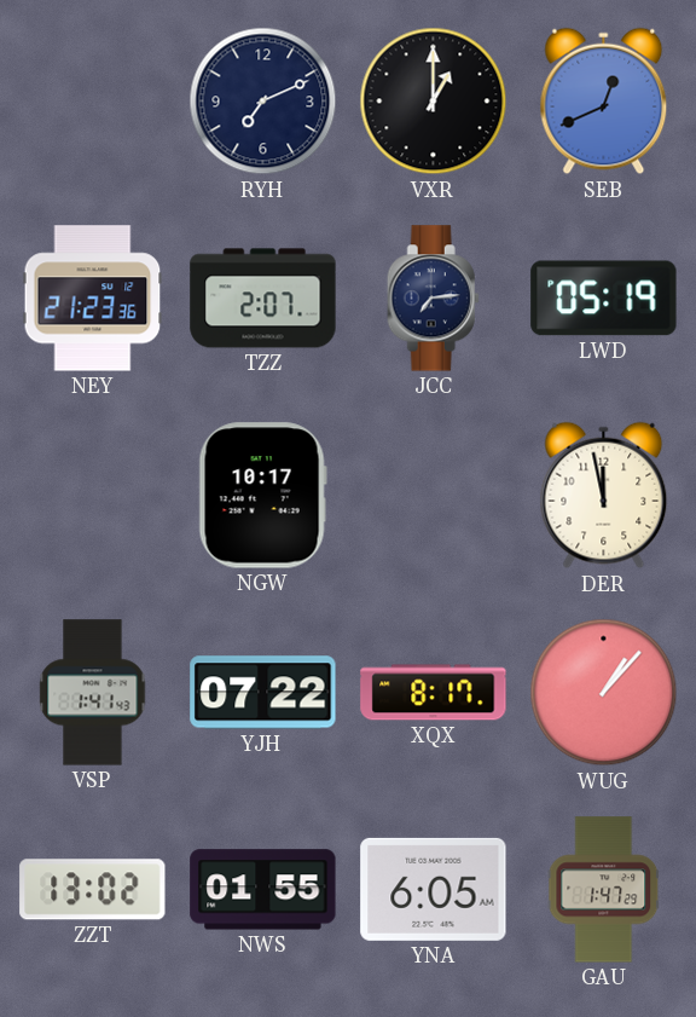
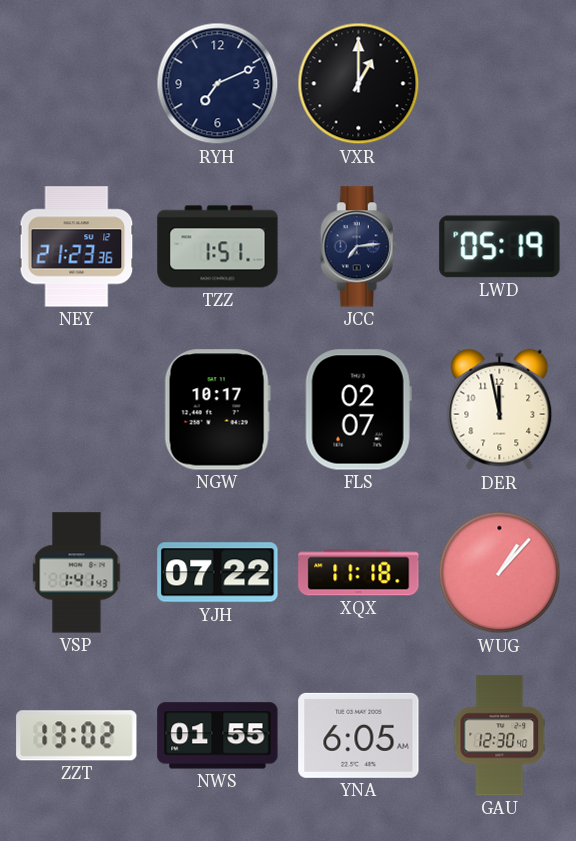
SEB: 12:41 -> none
TZZ: 2:07 -> 1:51
FLS: none -> 02:07
XQX: 8:17 -> 11:18
GAU: 1:47 -> 12:30
